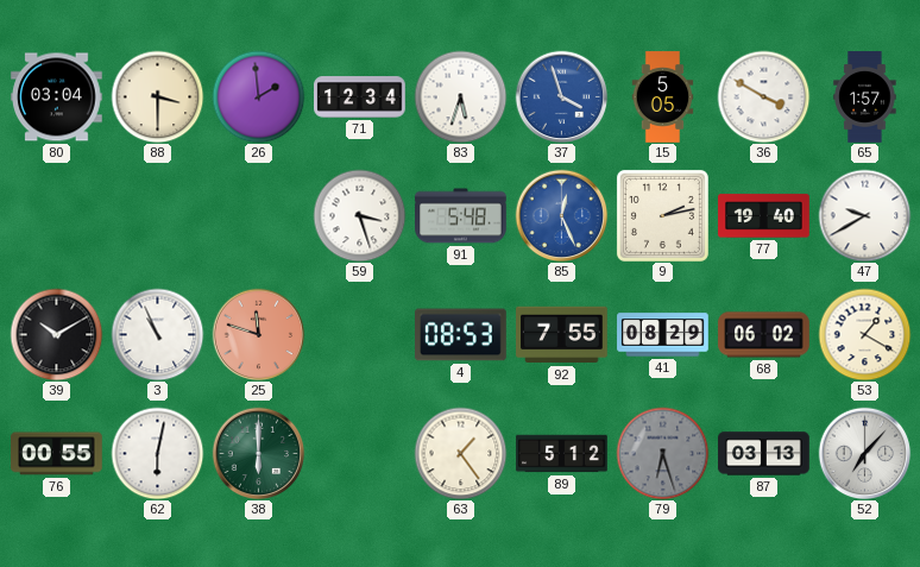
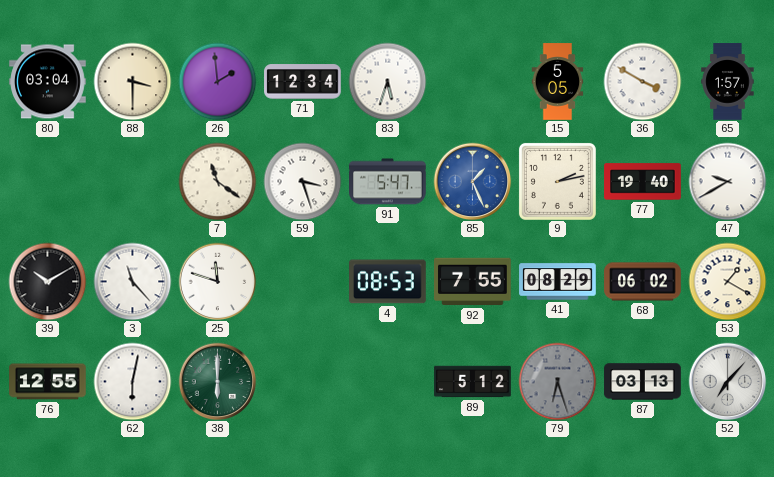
37: 3:57 -> none
7: none -> 11:21
91: 5:48 -> 5:47
85: 12:26 -> 1:26
3: 10:56 -> 11:23
25 dial: salmon -> white
76: 00:55 -> 12:55
63: 1:24 -> none
